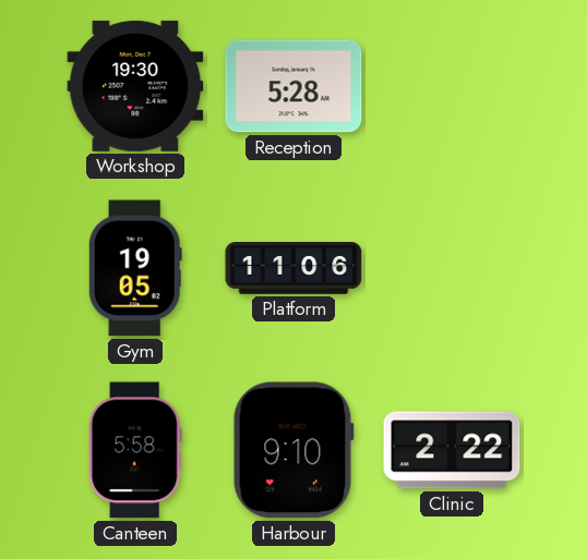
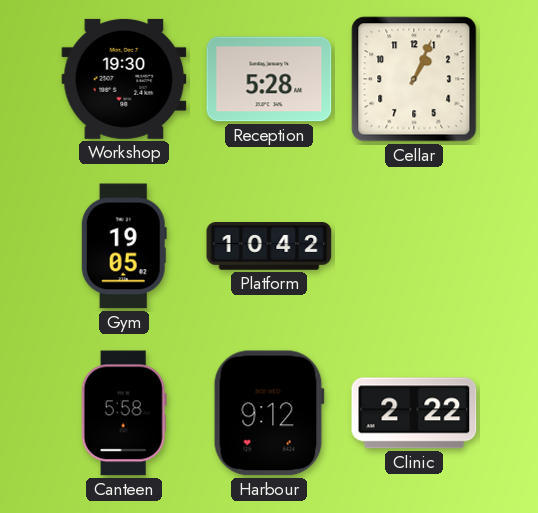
Cellar: none -> 1:04
Platform: 11:06 -> 10:42
Harbour: 9:10 -> 9:12
